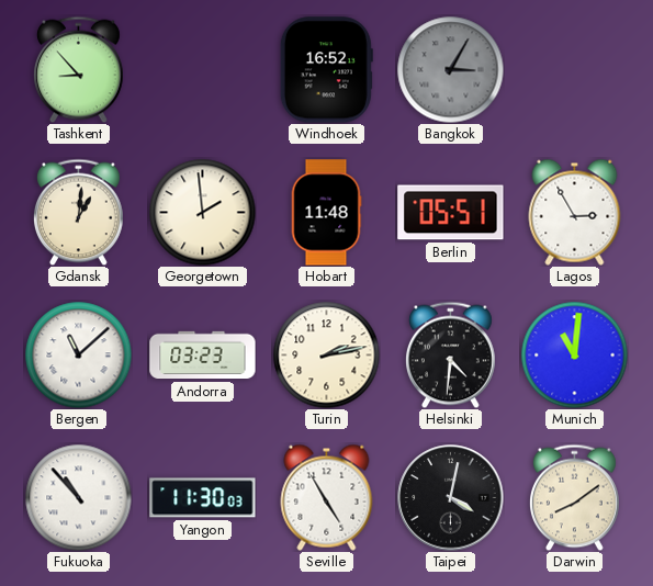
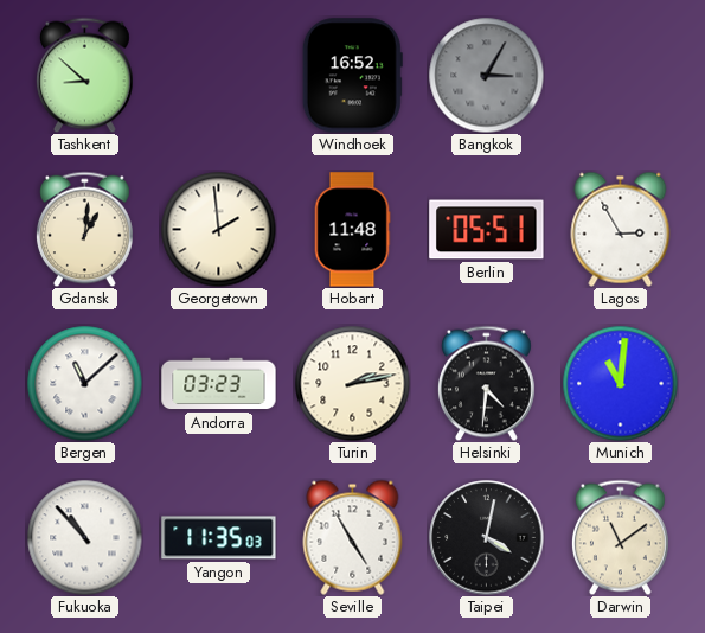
Tashkent: 8:53 -> 8:52
Yangon: 11:30 -> 11:35
Darwin: 8:09 -> 11:09
